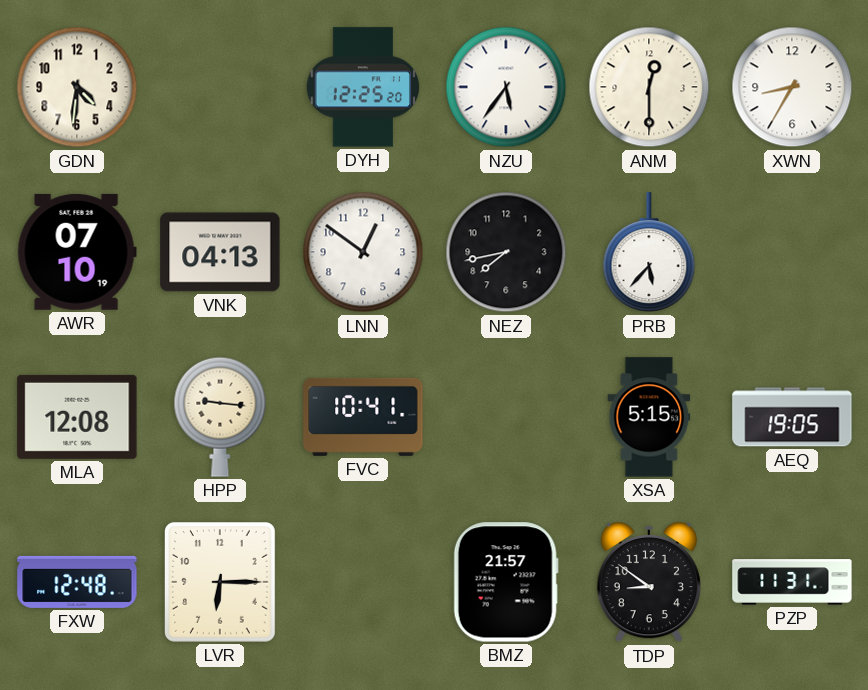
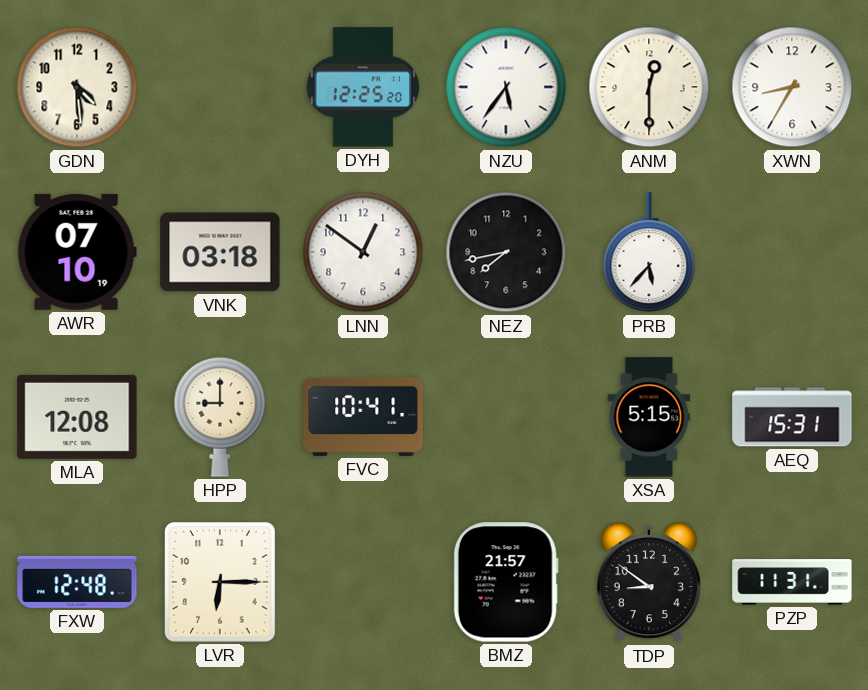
GDN: 4:31 -> 4:29
VNK: 04:13 -> 03:18
HPP: 9:16 -> 9:00
AEQ: 19:05 -> 15:31
